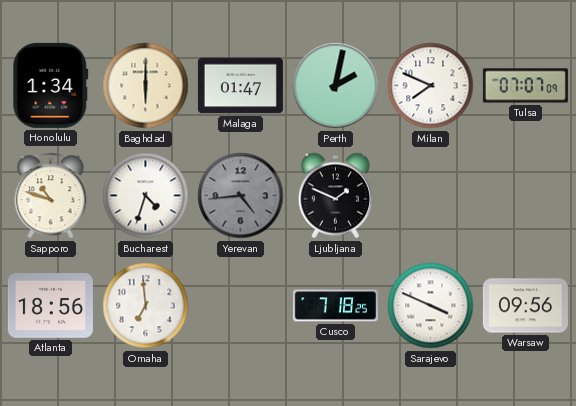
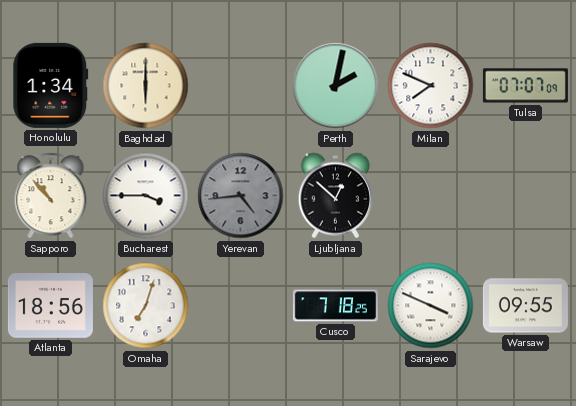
Malaga: 01:47 -> none
Sapporo: 10:48 -> 10:53
Bucharest: 4:33 -> 3:45
Ljubljana: 1:49 -> 12:52
Omaha: 6:59 -> 7:03
Warsaw: 09:56 -> 09:55
